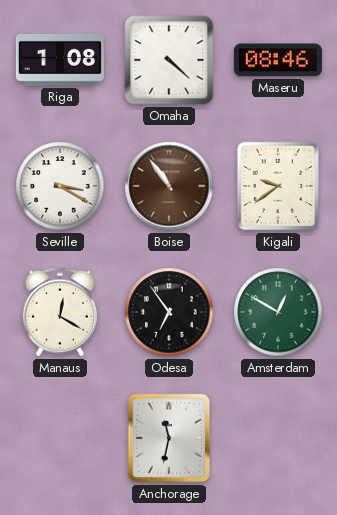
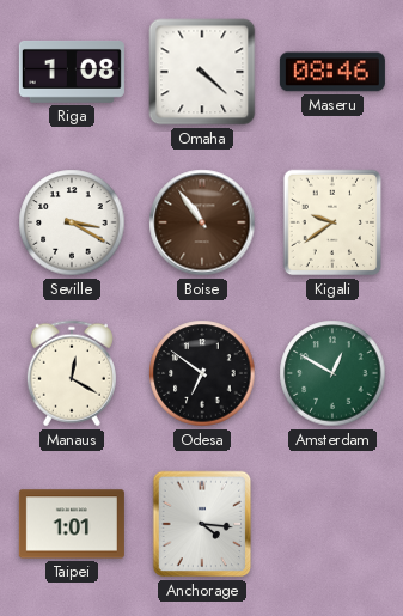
Odesa: 6:54 -> 6:51
Taipei: none -> 1:01
Anchorage: 11:32 -> 4:16
